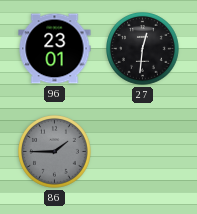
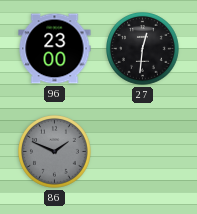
96: 23:01 -> 23:00
86: 1:45 -> 1:49
